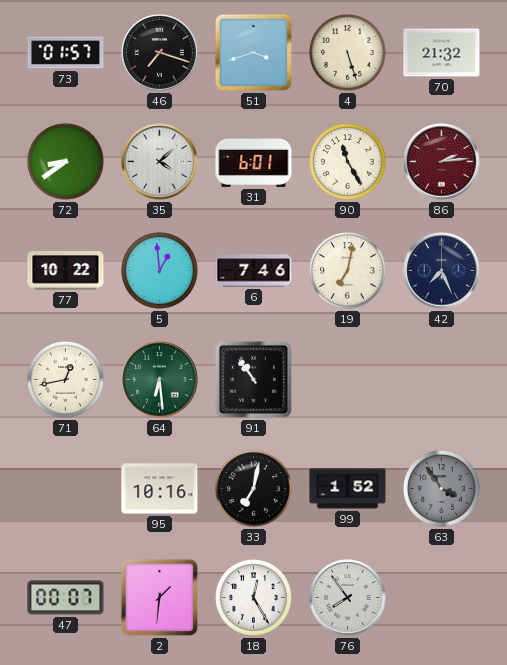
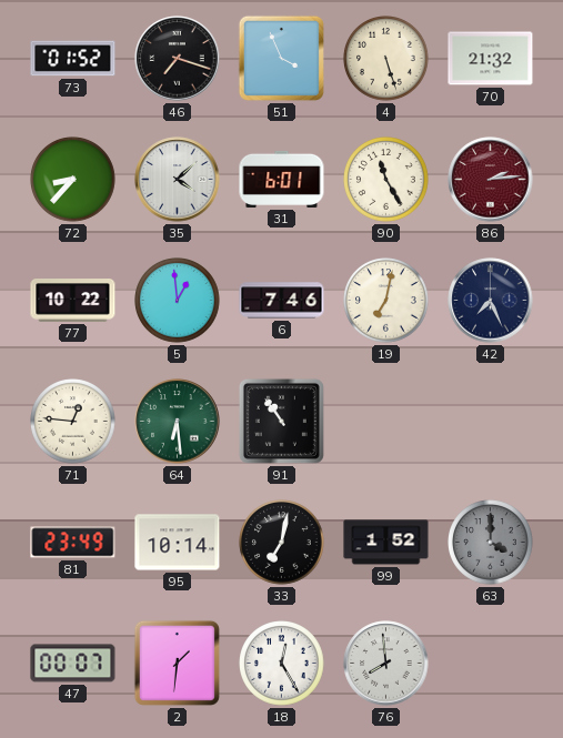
73: 01:57 -> 01:52
51: 3:42 -> 3:56
72: 8:39 -> 8:37
71: 12:43 -> 12:46
81: none -> 23:49
95: 10:16 -> 10:14
63: 3:54 -> 4:00
76: 7:54 -> 7:59
